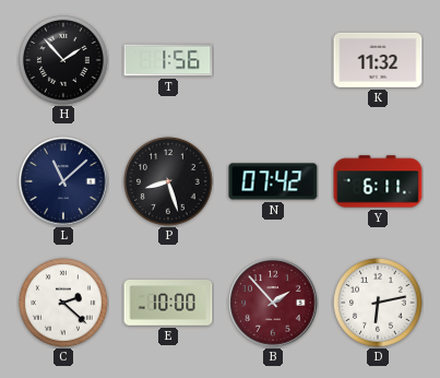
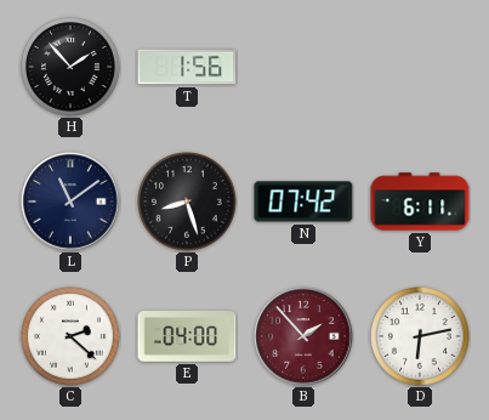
K: 11:32 -> none
L: 11:08 -> 11:09
E: 10:00 -> 04:00
